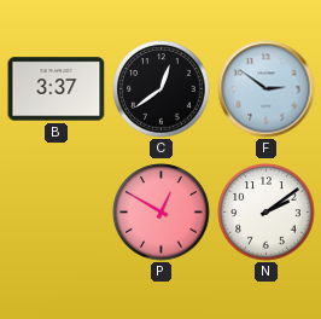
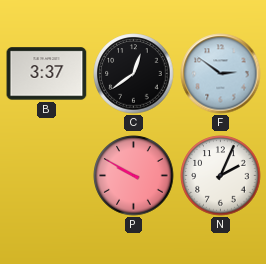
P: 12:50 -> 9:50
N: 2:09 -> 2:04
